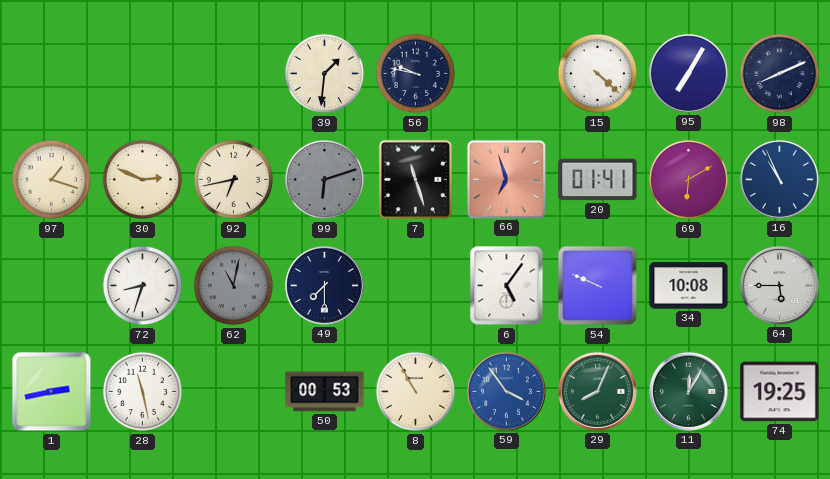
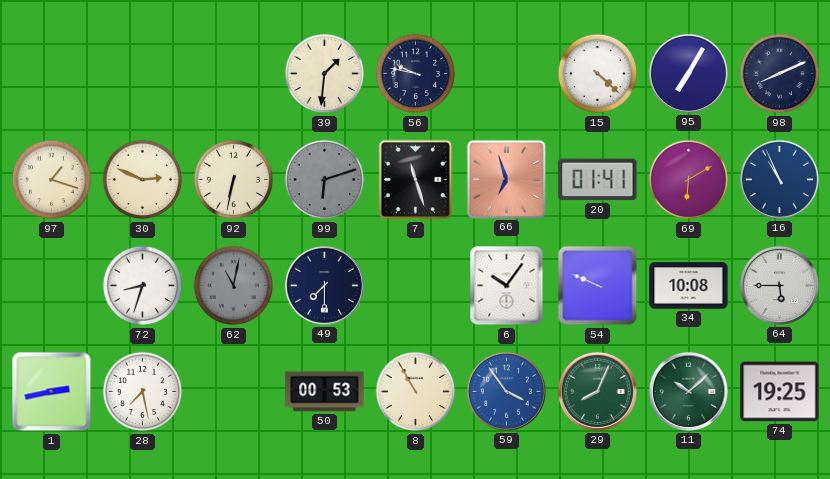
92: 6:43 -> 6:32
6: 5:06 -> 10:06
28: 11:28 -> 7:28
11: 12:05 -> 10:08
